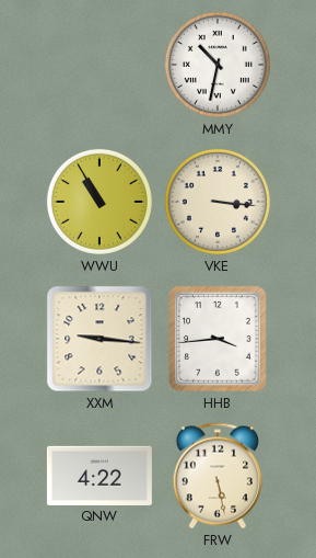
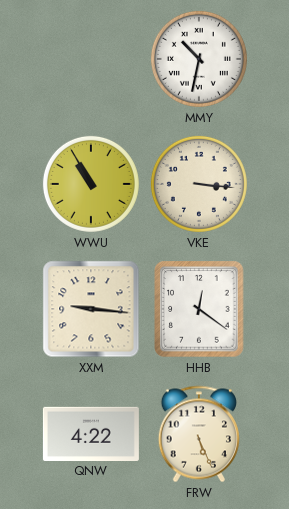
HHB: 3:44 -> 12:21
FRW: 5:28 -> 5:26
